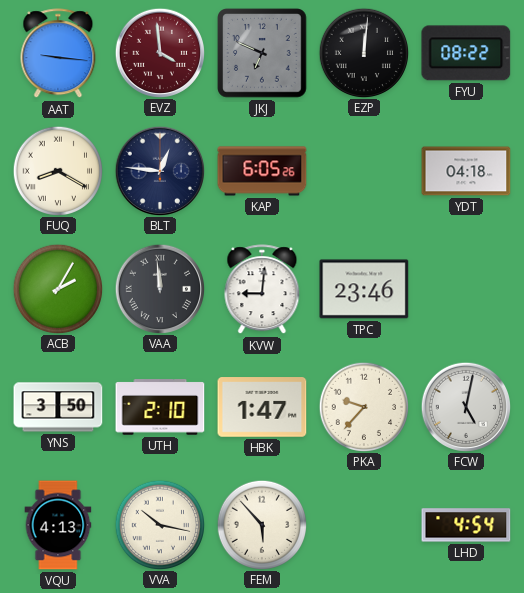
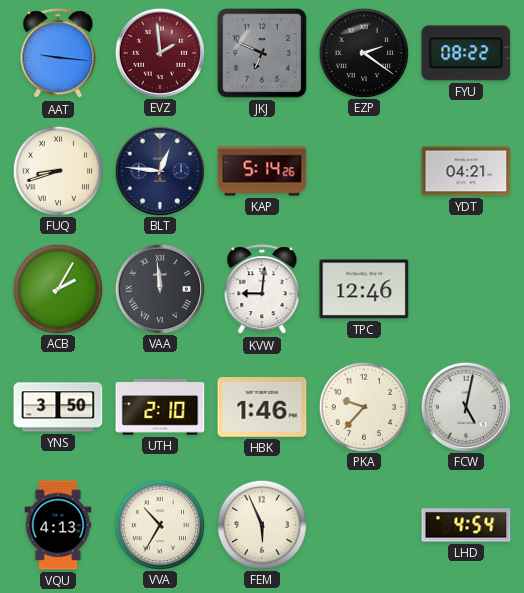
EVZ: 3:59 -> 1:59
EZP: 12:01 -> 2:21
FUQ: 8:20 -> 8:42
KAP: 6:05 -> 5:14
YDT: 04:18 -> 04:21
TPC: 23:46 -> 12:46
HBK: 1:47 -> 1:46
VVA: 10:17 -> 10:35
FEM: 5:53 -> 5:56
